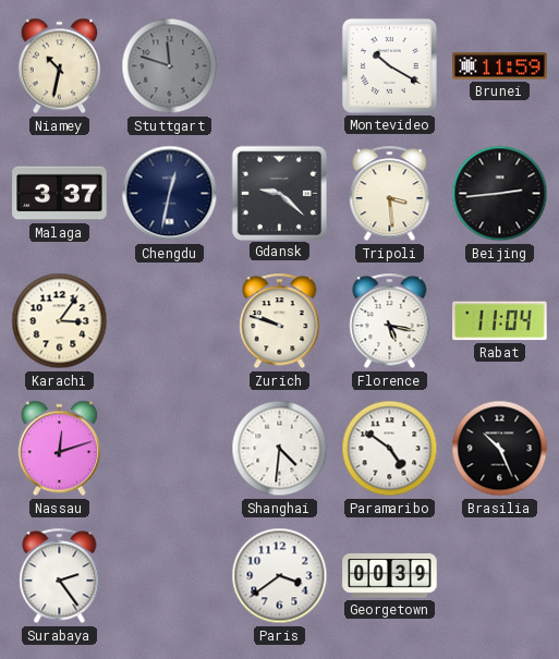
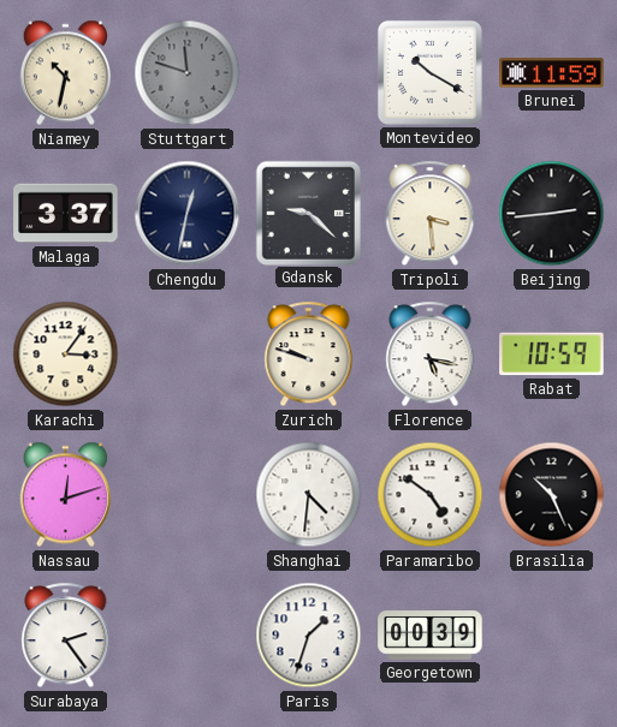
Rabat: 11:04 -> 10:59
Paris: 3:39 -> 1:33
